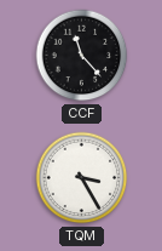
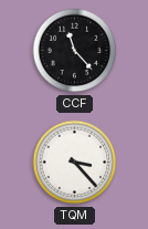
TQM: 3:25 -> 3:23
